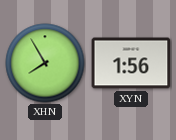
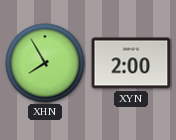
XYN: 1:56 -> 2:00
